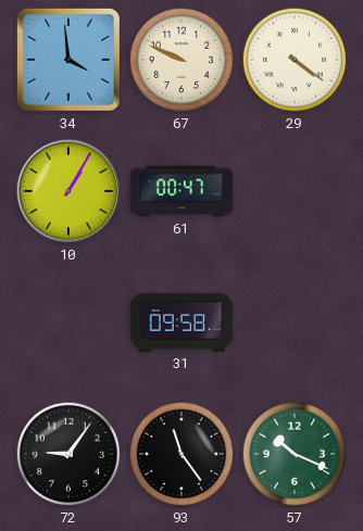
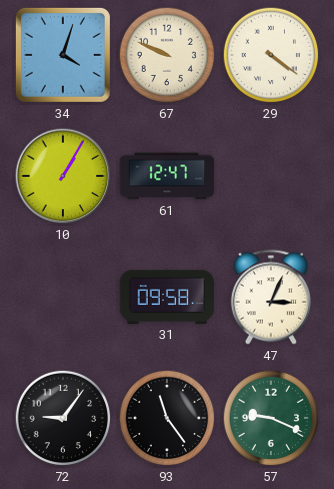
34: 3:59 -> 4:03
61: 00:47 -> 12:47
47: none -> 3:04
57: 10:19 -> 9:19
